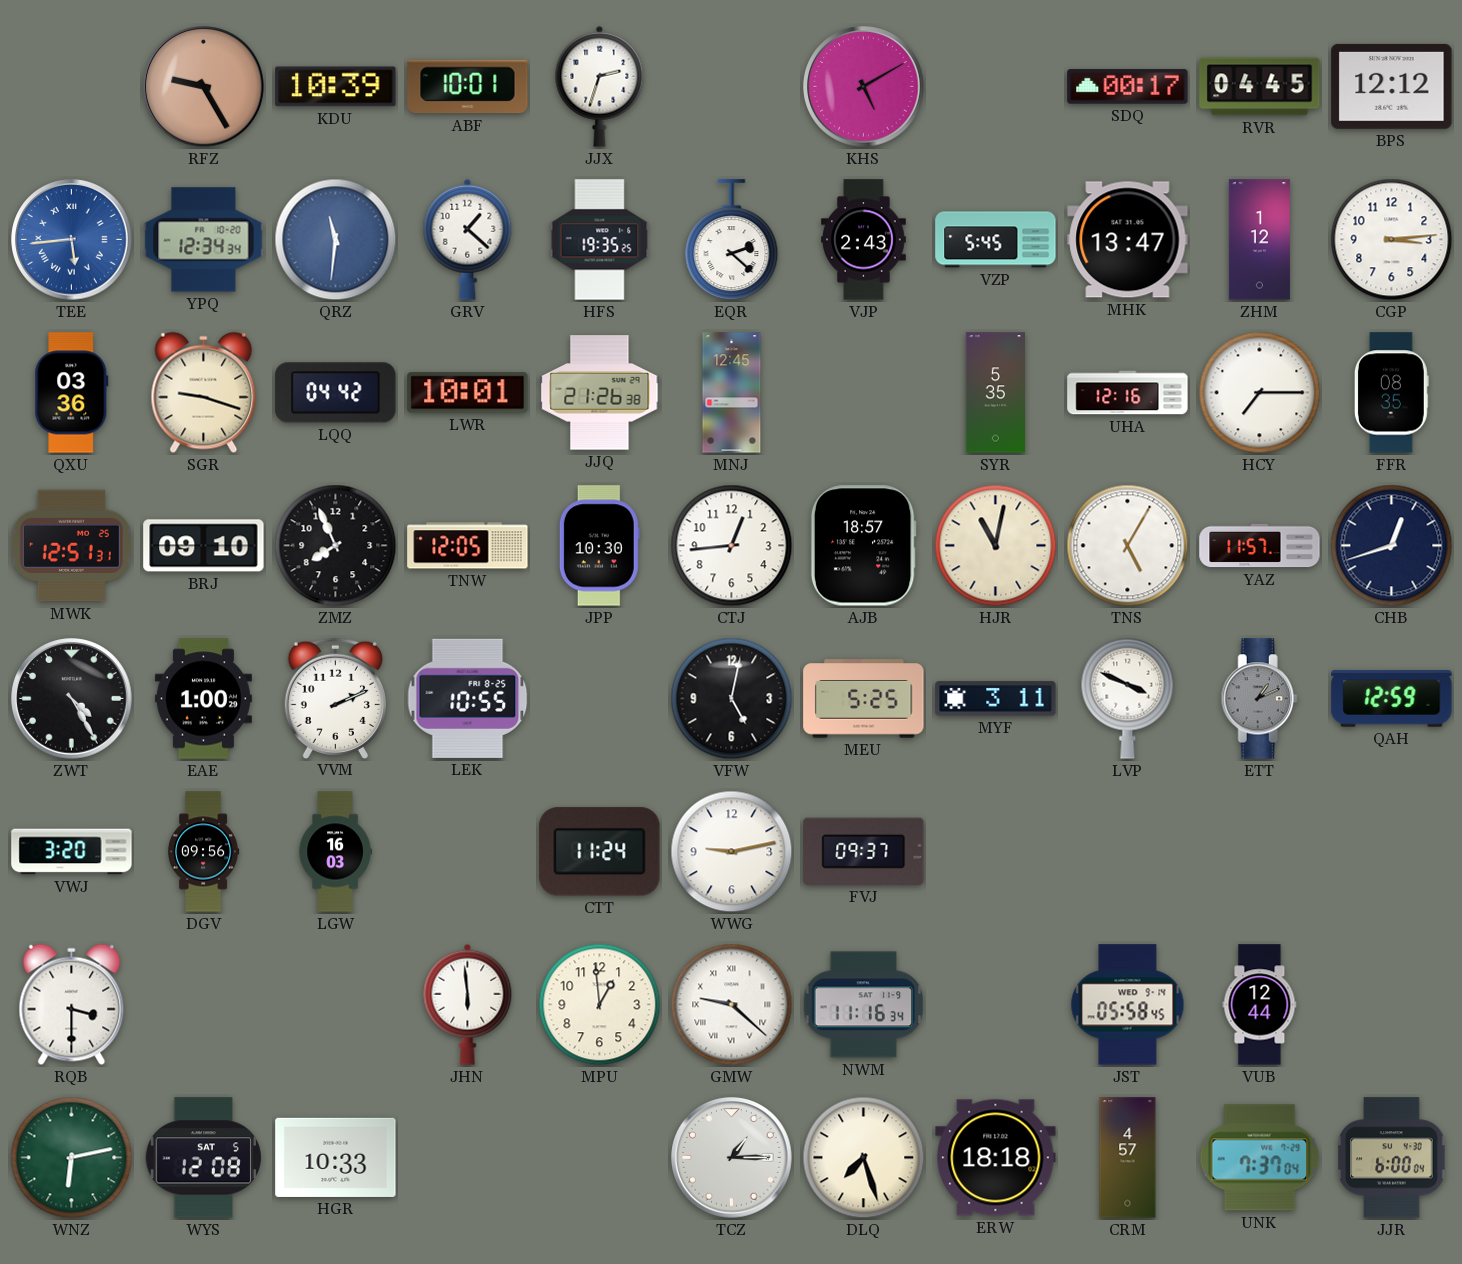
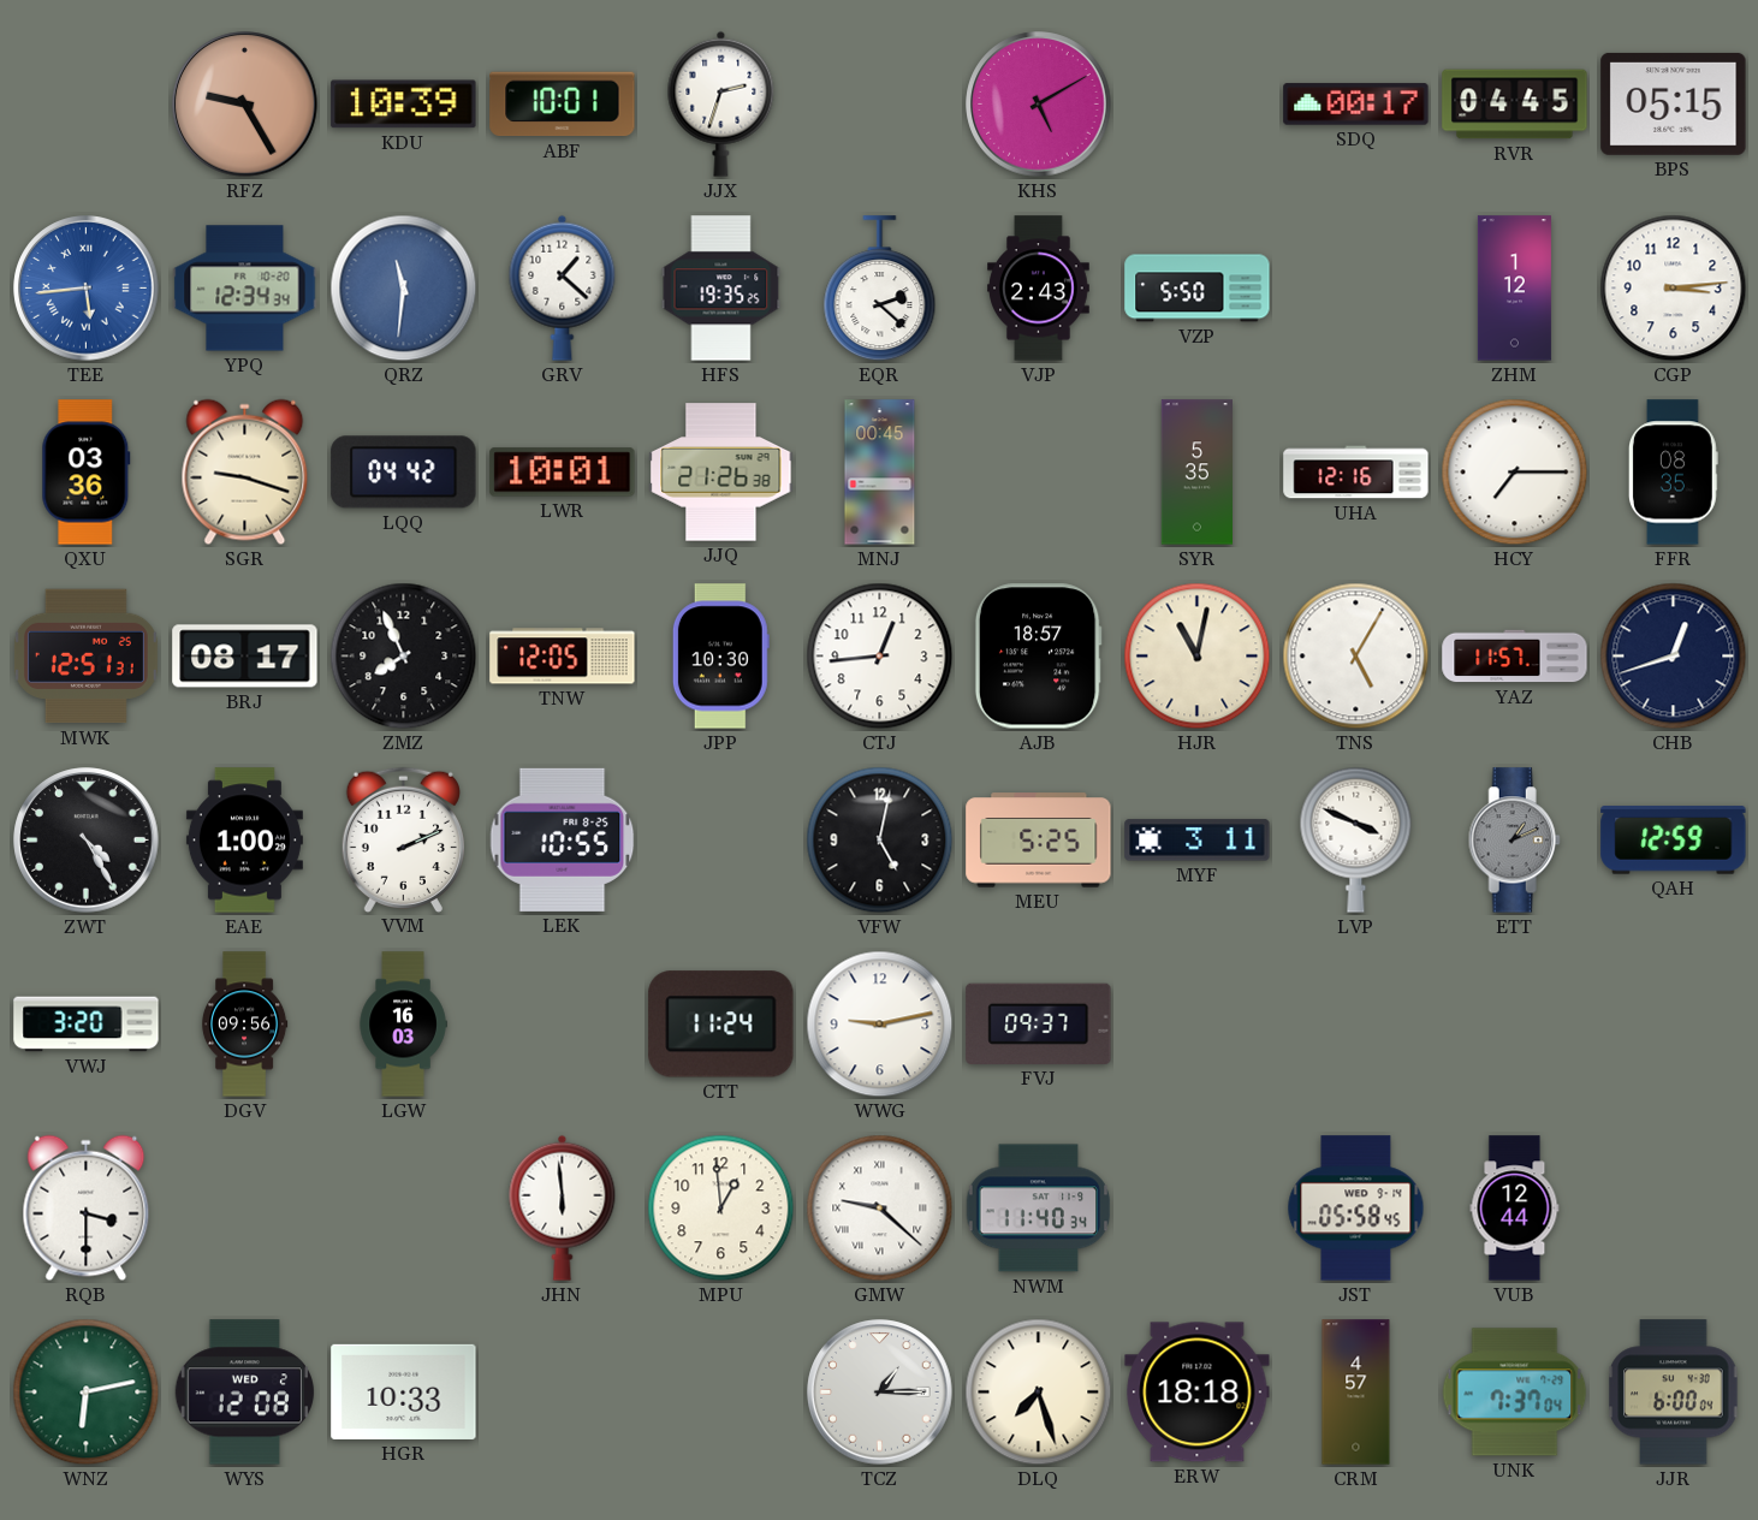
BPS: 12:12 -> 05:15
VZP: 5:45 -> 5:50
MHK: 13:47 -> none
MNJ: 12:45 -> 00:45
BRJ: 09:10 -> 08:17
NWM: 11:16 -> 11:40
WYS date: SAT 5 -> WED 2
